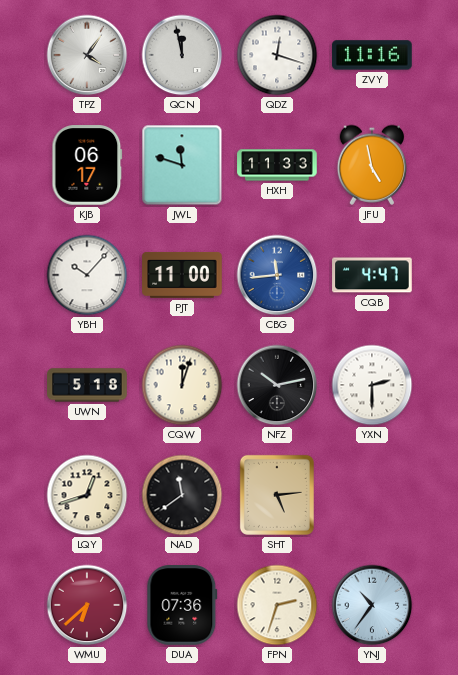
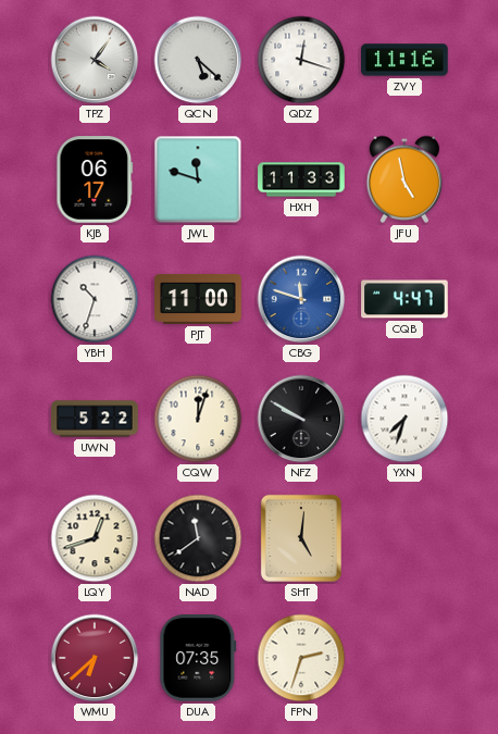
QCN: 11:58 -> 5:22
YBH: 10:07 -> 10:33
CBG: 11:44 -> 11:48
UWN: 5:18 -> 5:22
NFZ: 10:13 -> 9:50
YXN: 2:30 -> 7:33
SHT: 5:14 -> 5:01
DUA: 07:36 -> 07:35
YNJ: 10:36 -> none
